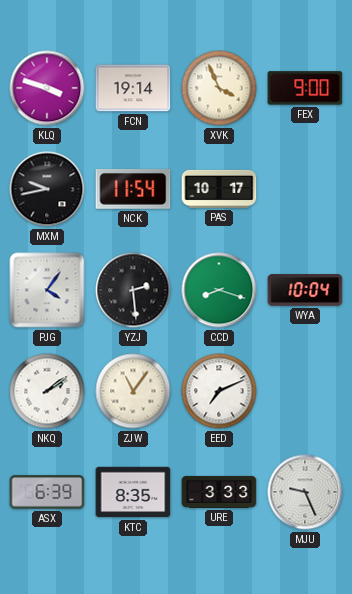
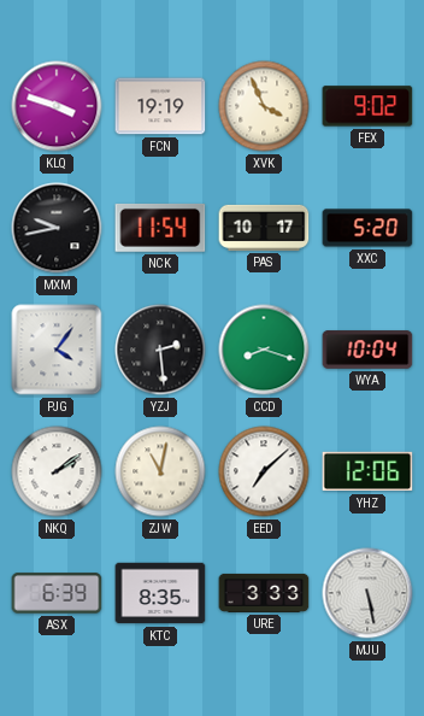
FCN: 19:14 -> 19:19
FEX: 9:00 -> 9:02
XXC: none -> 5:20
ZJW: 11:06 -> 11:02
EED: 7:11 -> 7:08
YHZ: none -> 12:06
MJU: 9:26 -> 5:28
